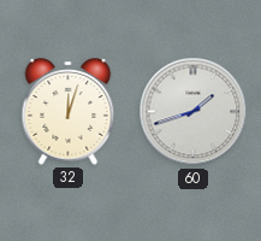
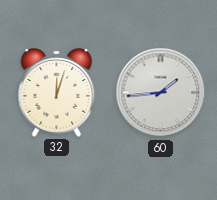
60: 1:42 -> 1:44
